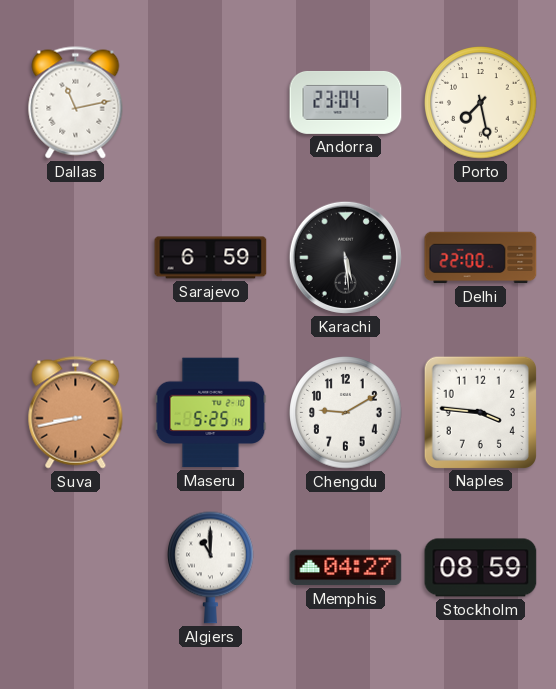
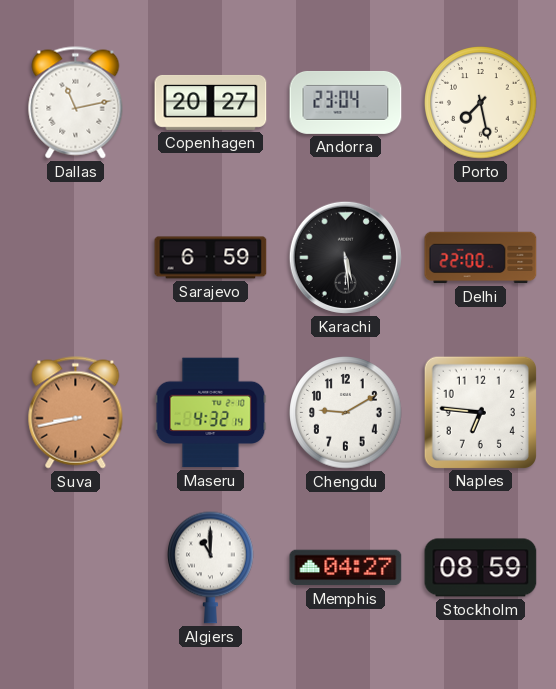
Copenhagen: none -> 20:27
Maseru: 5:25 -> 4:32
Naples: 3:46 -> 6:46
